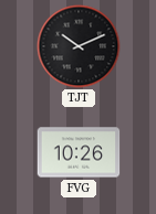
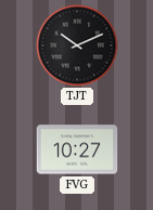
FVG: 10:26 -> 10:27
